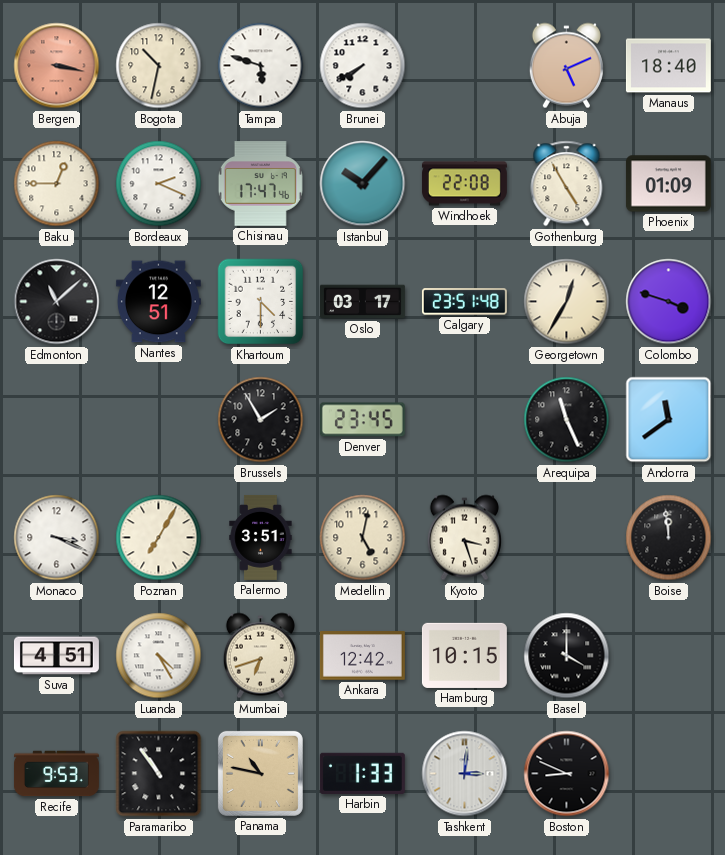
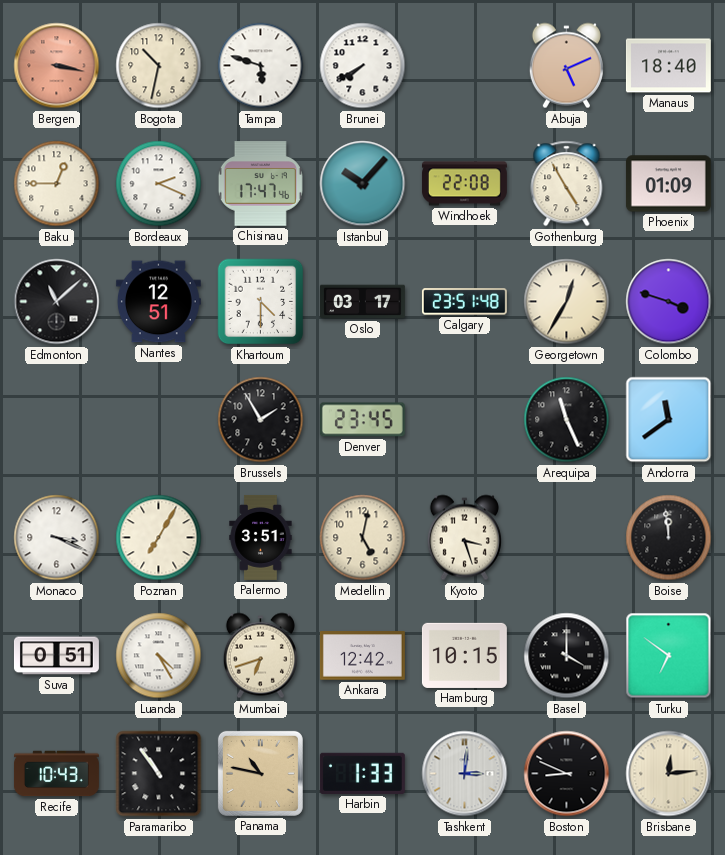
Suva: 4:51 -> 0:51
Turku: none -> 6:51
Recife: 9:53 -> 10:43
Brisbane: none -> 12:14
